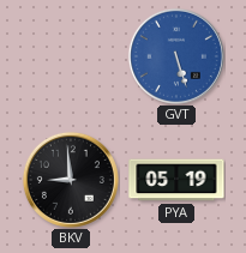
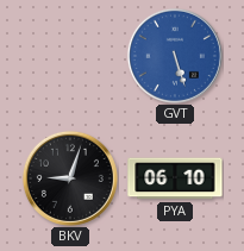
BKV: 8:59 -> 9:03
PYA: 05:19 -> 06:10
